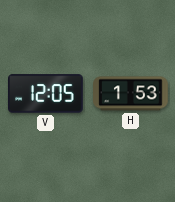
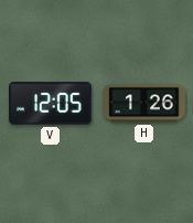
H: 1:53 -> 1:26
